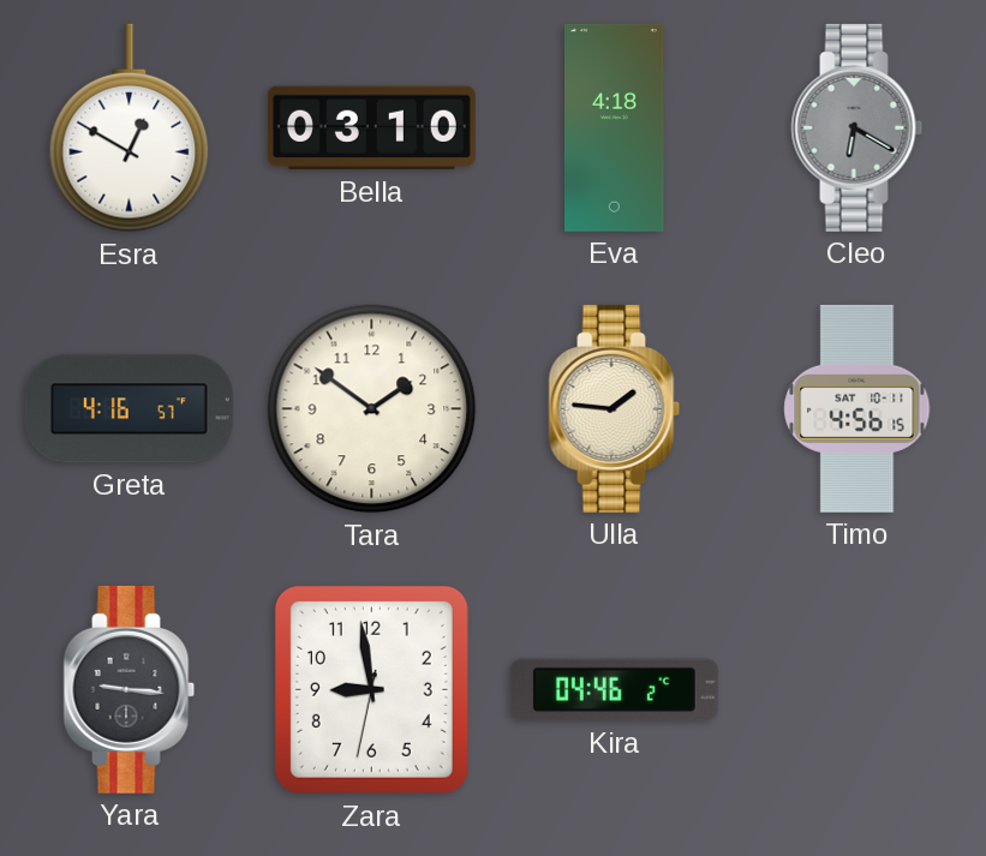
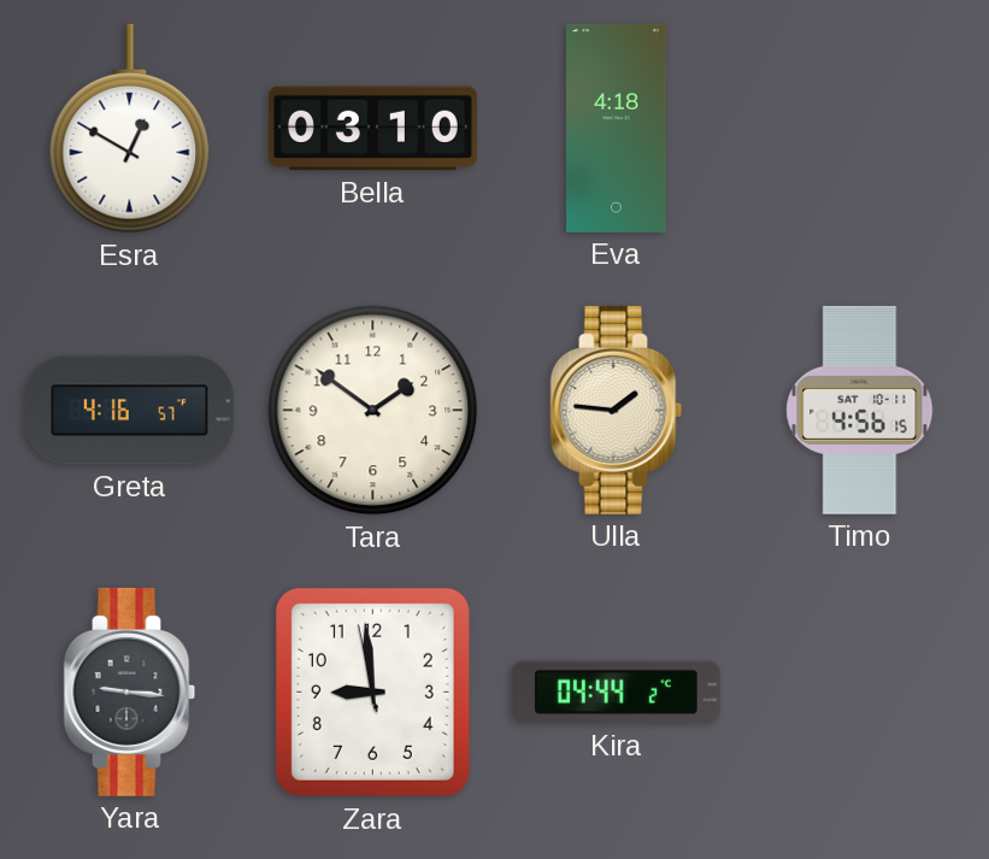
Cleo: 6:20 -> none
Zara: 8:58:32 -> 8:58:58
Kira: 04:46 -> 04:44
